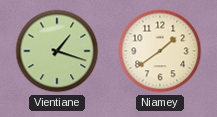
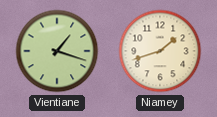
Niamey: 1:39 -> 1:42
